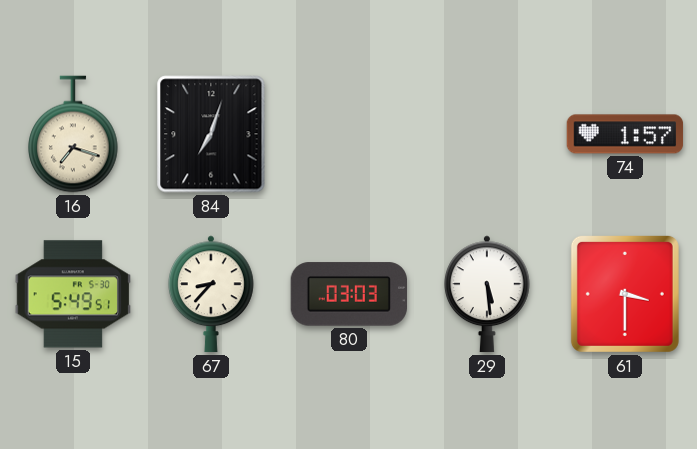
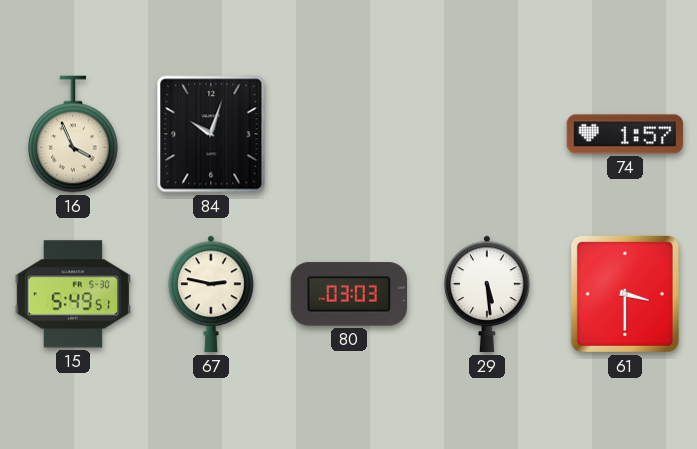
16: 7:18 -> 3:56
84: 7:03 -> 10:03
67: 8:37 -> 2:47
